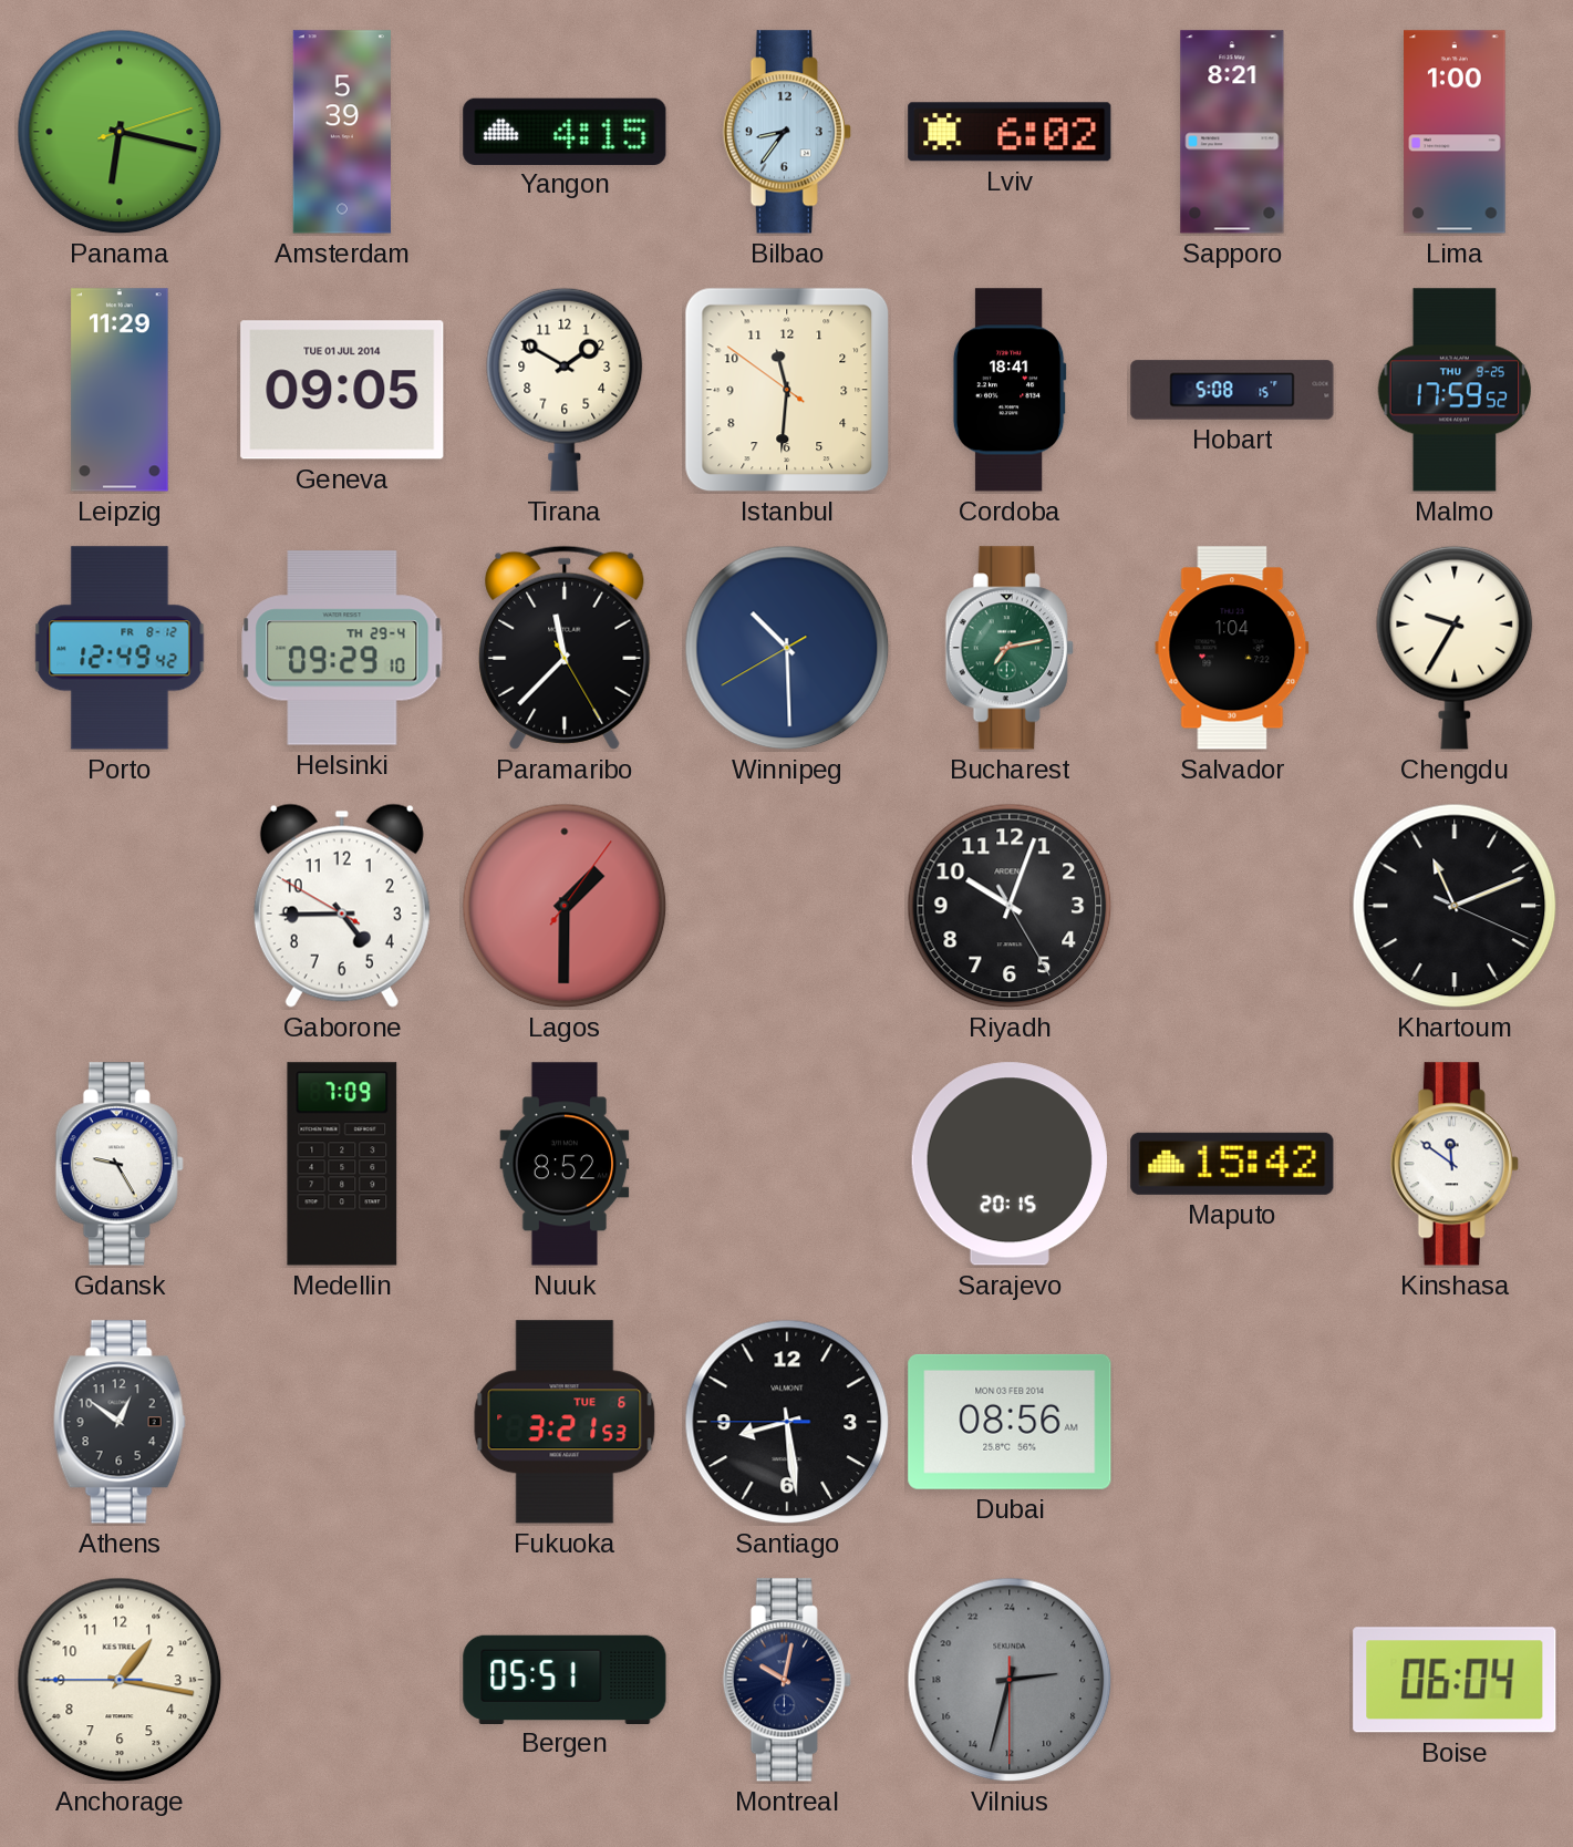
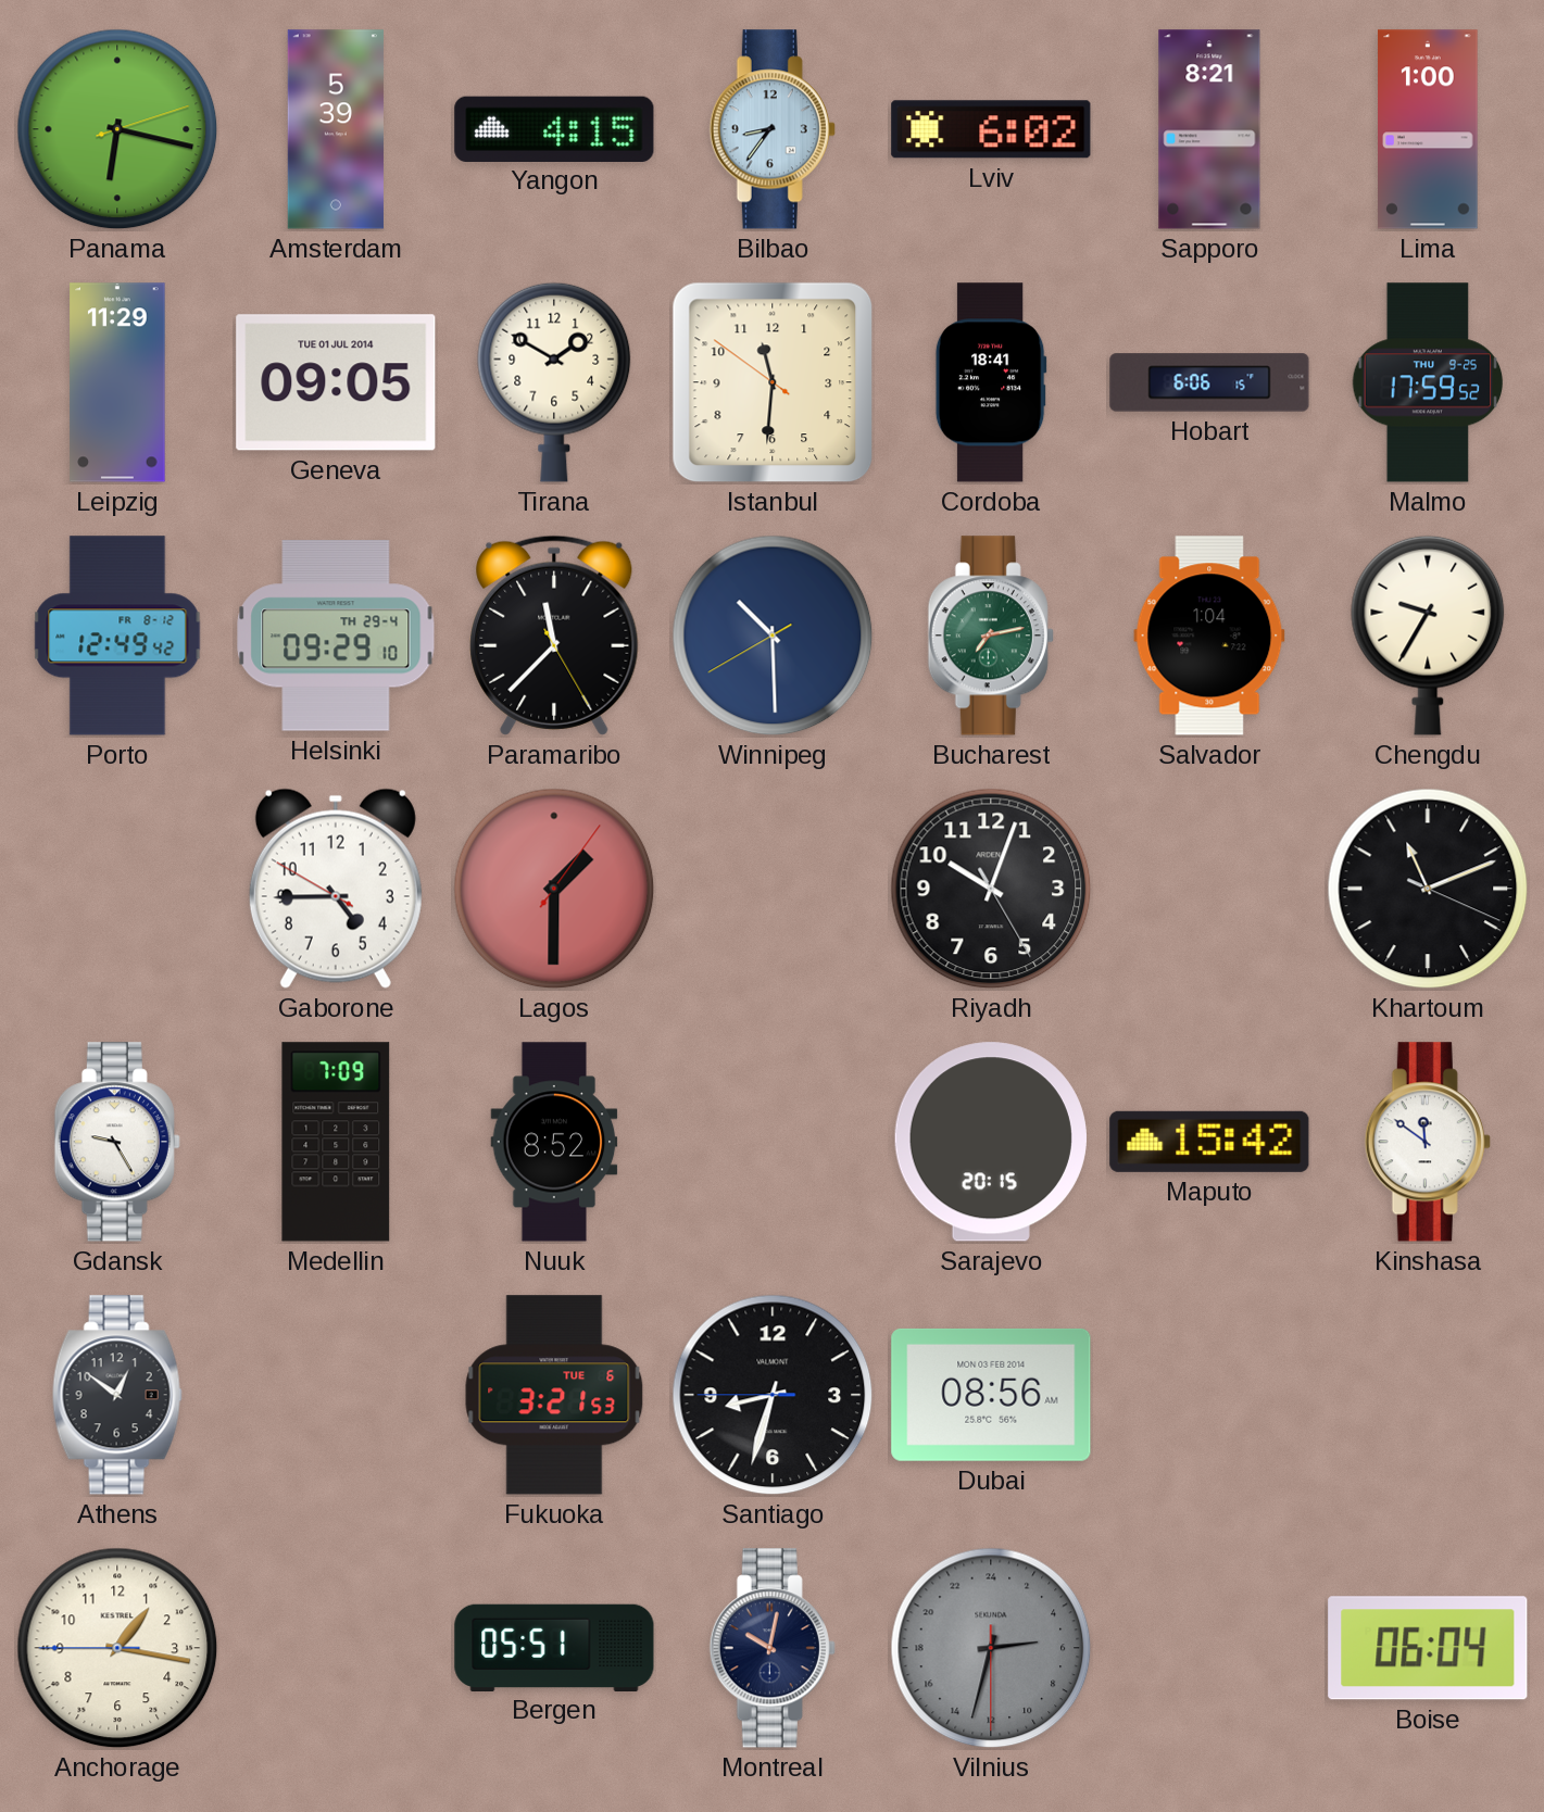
Hobart: 5:08 -> 6:06
Santiago: 8:28 -> 8:32
